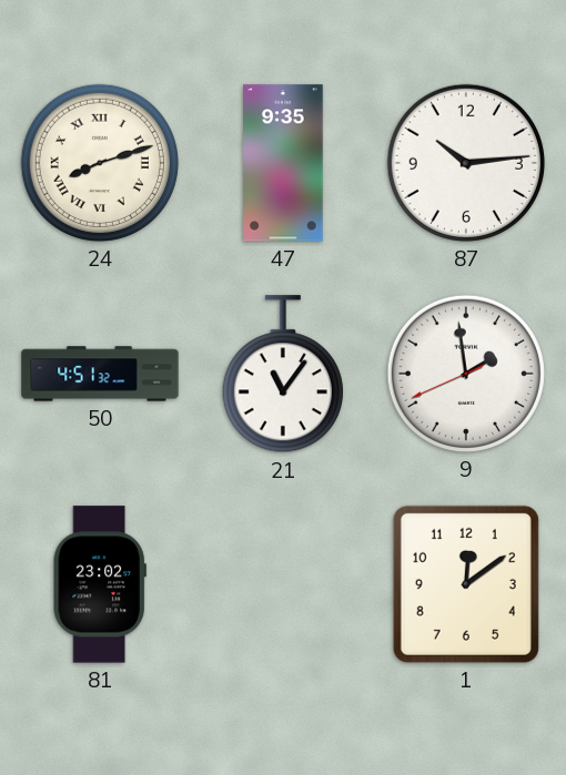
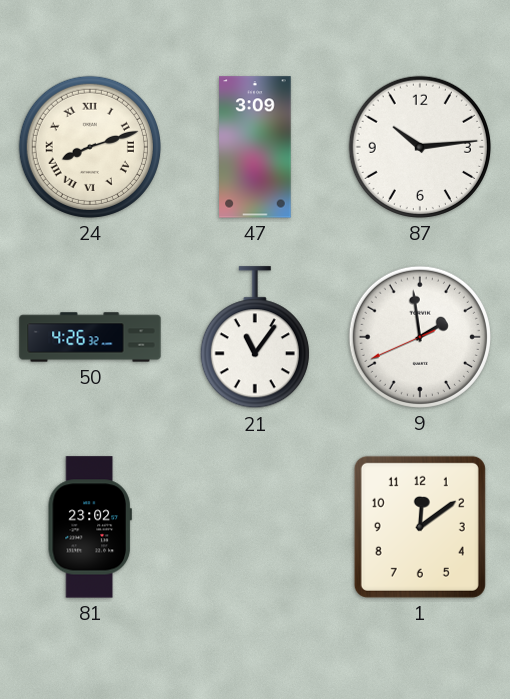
47: 9:35 -> 3:09
50: 4:51 -> 4:26
